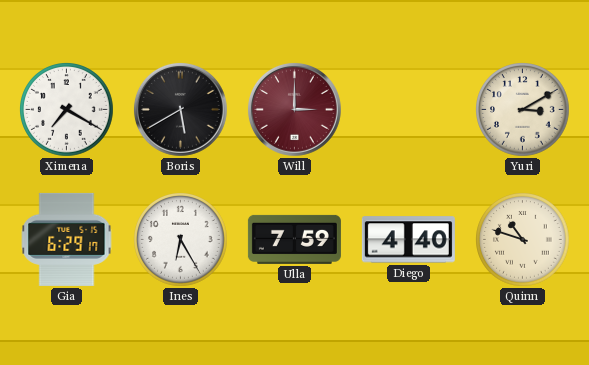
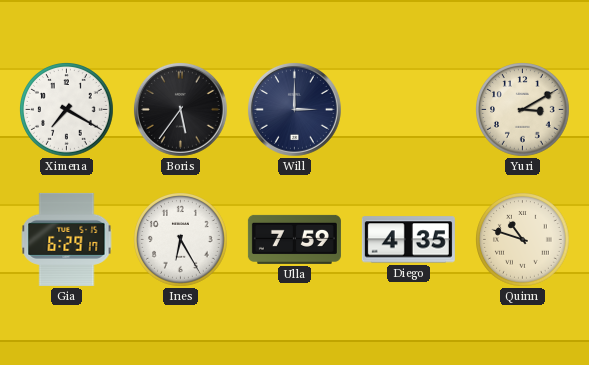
Boris: 5:40 -> 5:36
Will dial: burgundy -> navy
Diego: 4:40 -> 4:35
